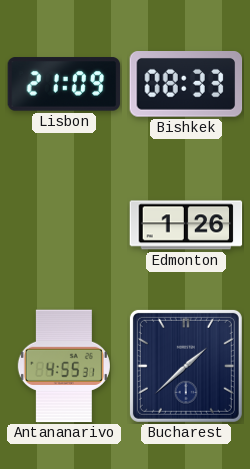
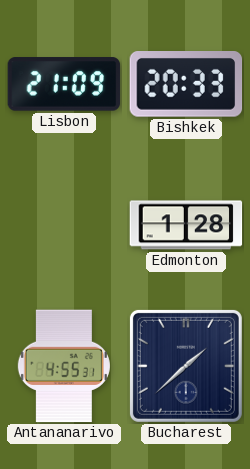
Bishkek: 08:33 -> 20:33
Edmonton: 1:26 -> 1:28
